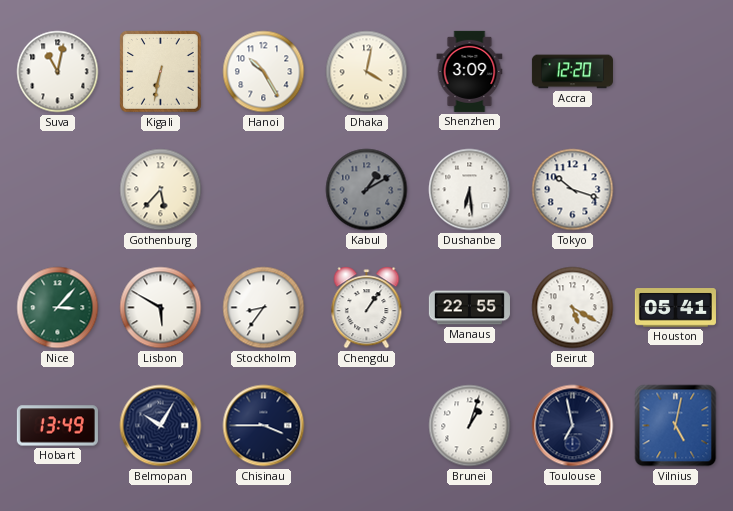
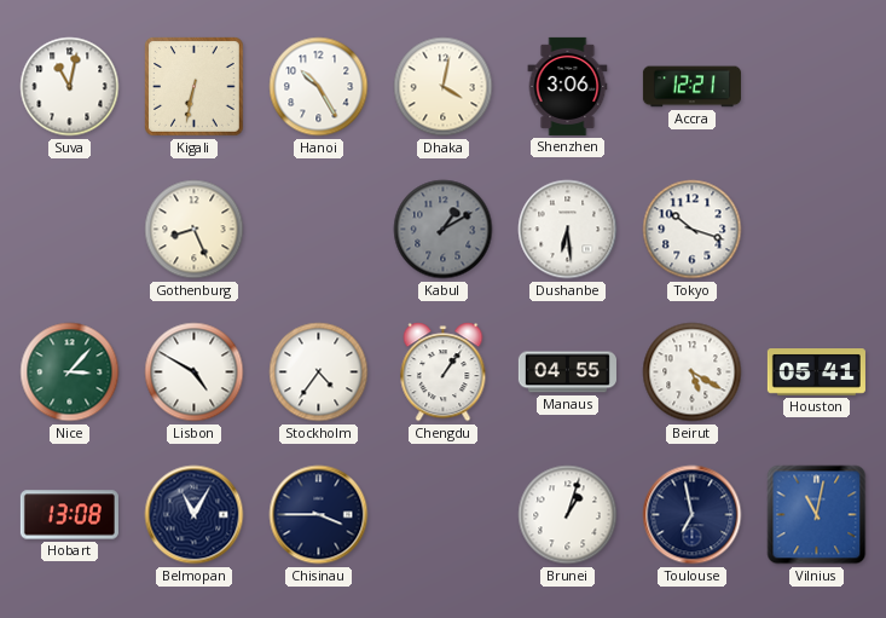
Shenzhen: 3:09 -> 3:06
Accra: 12:20 -> 12:21
Gothenburg: 5:37 -> 8:26
Lisbon: 5:50 -> 4:50
Stockholm: 8:36 -> 4:36
Manaus: 22:55 -> 04:55
Hobart: 13:49 -> 13:08
Belmopan: 10:05 -> 11:05
Vilnius: 5:02 -> 11:02
